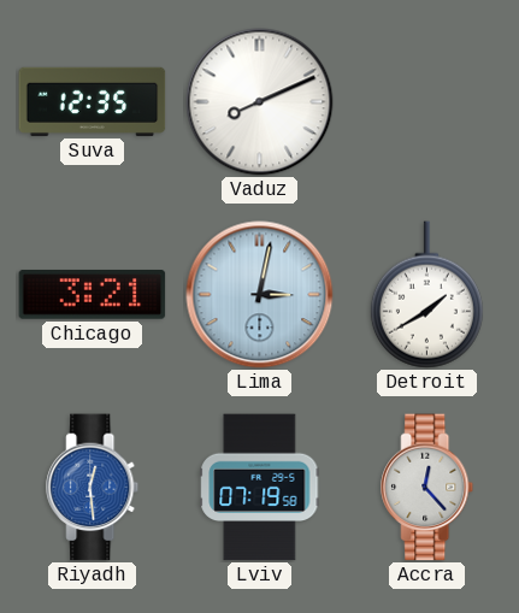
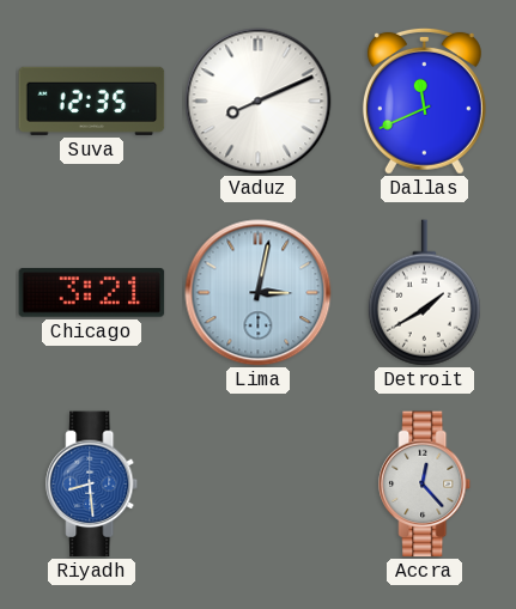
Dallas: none -> 11:41
Riyadh: 12:29 -> 8:29
Lviv: 07:19 -> none
